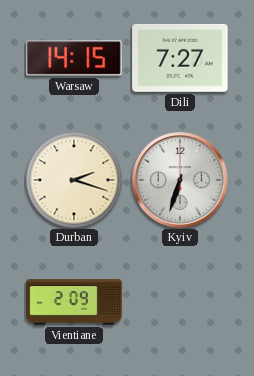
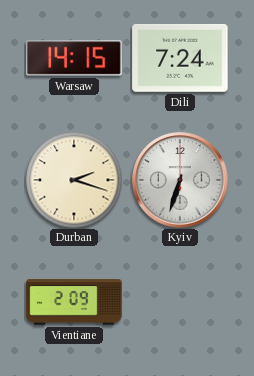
Dili: 7:27 -> 7:24
